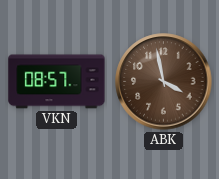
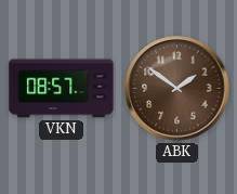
ABK: 3:58 -> 1:51
